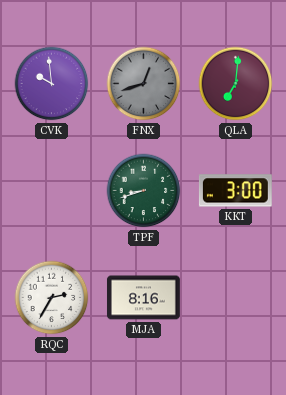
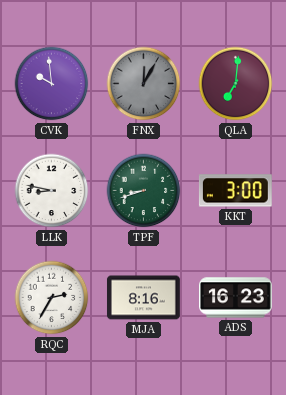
FNX: 12:42 -> 12:05
LLK: none -> 8:47
ADS: none -> 16:23
